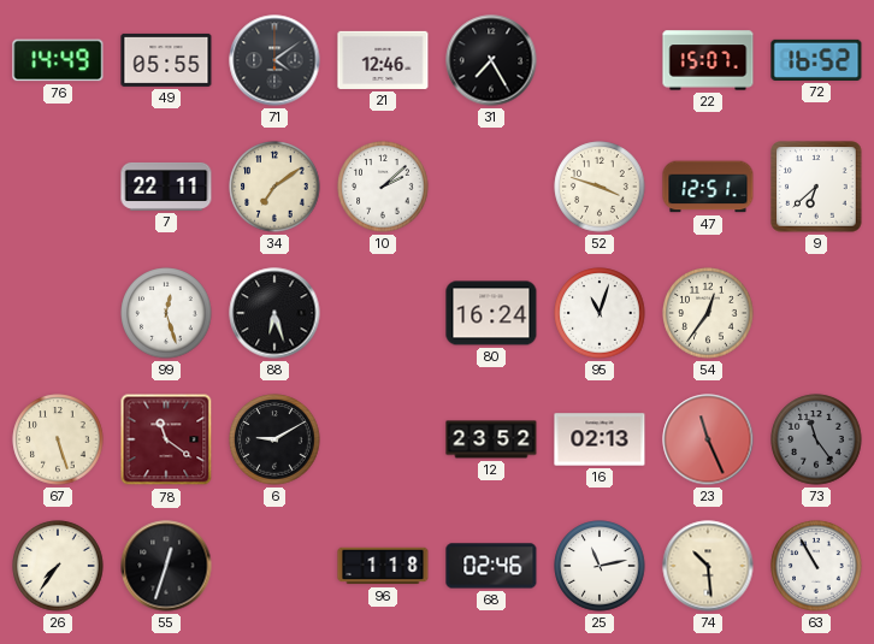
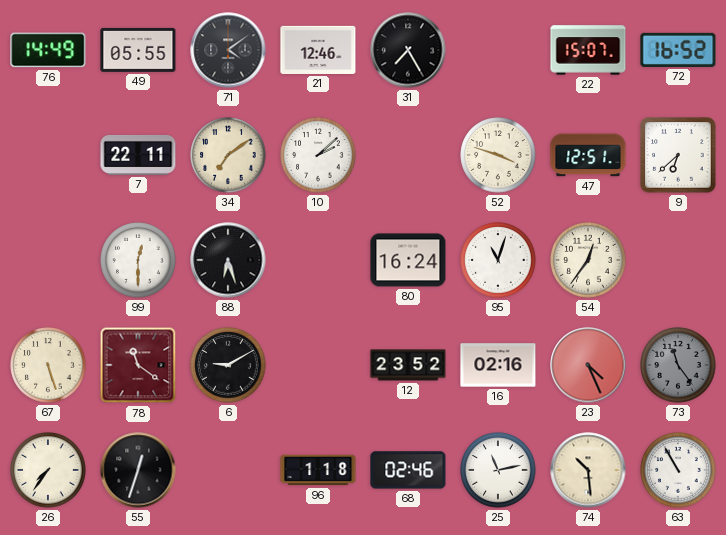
99: 12:27 -> 12:30
16: 02:13 -> 02:16
23: 11:26 -> 4:26
